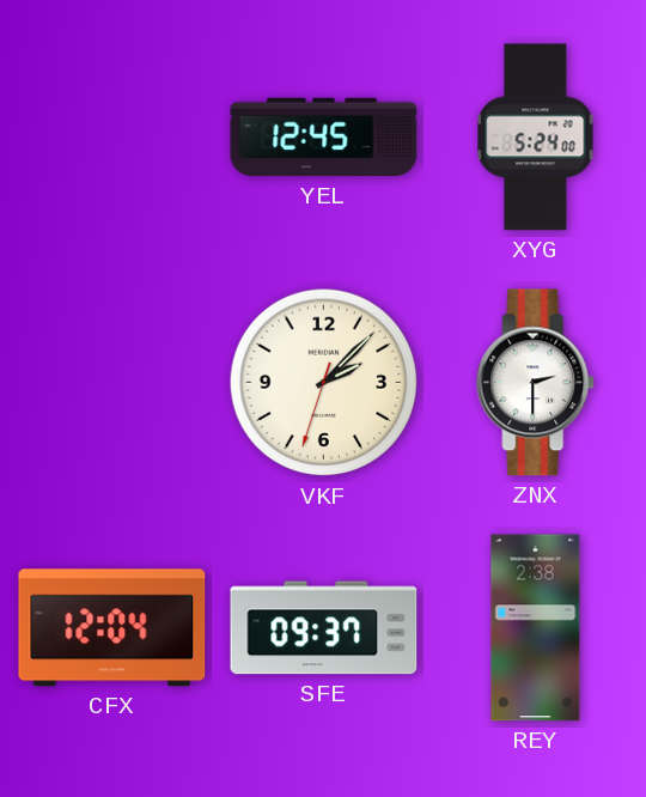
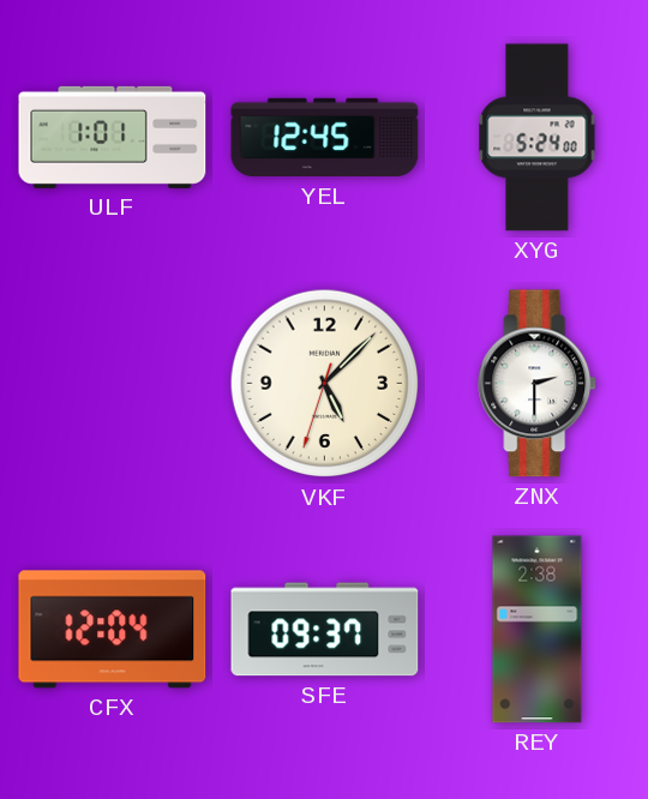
ULF: none -> 1:01
VKF: 2:07 -> 5:07
